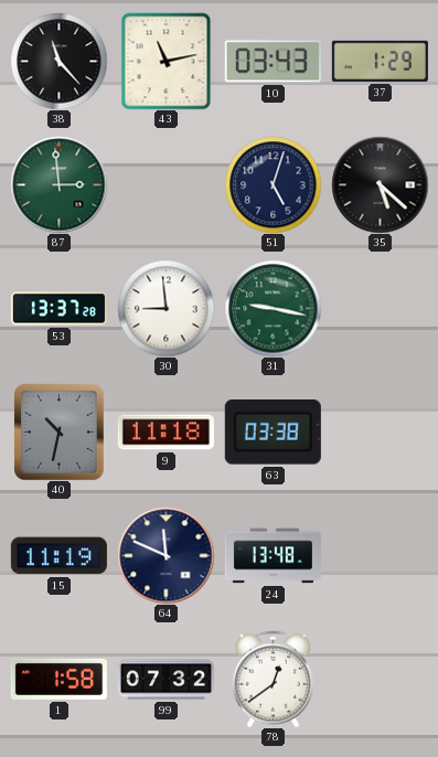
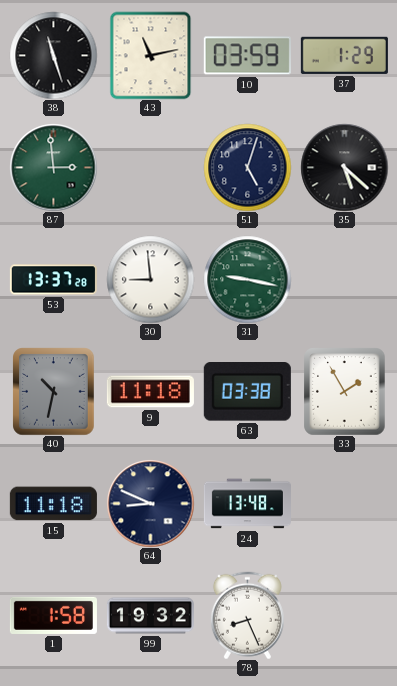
38: 11:23 -> 11:27
10: 03:43 -> 03:59
33: none -> 1:55
15: 11:19 -> 11:18
64: 11:49 -> 8:49
99: 07:32 -> 19:32
78: 12:39 -> 8:26
